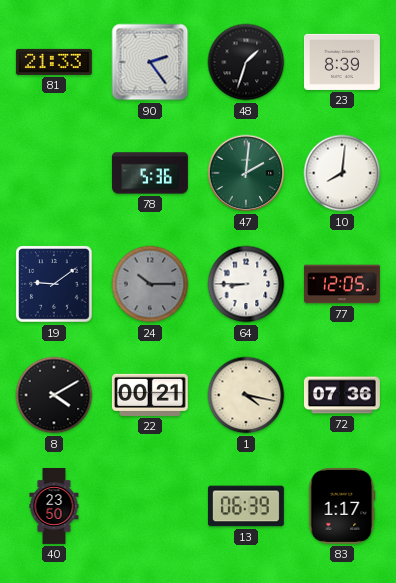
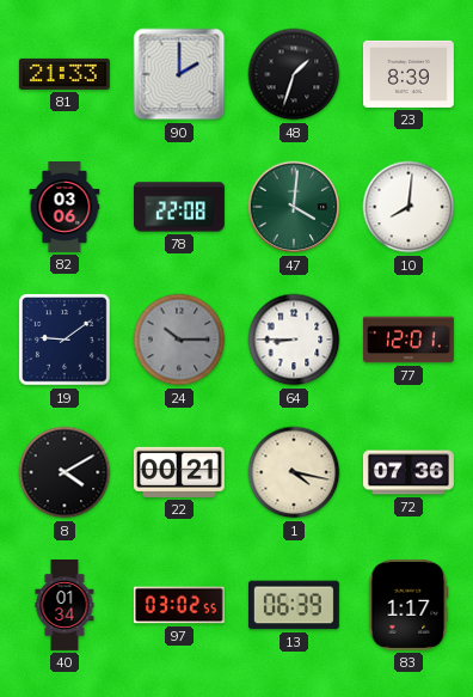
90: 2:24 -> 2:00
82: none -> 03:06
78: 5:36 -> 22:08
47: 2:01 -> 4:01
77: 12:05 -> 12:01
40: 23:50 -> 01:34
97: none -> 03:02
